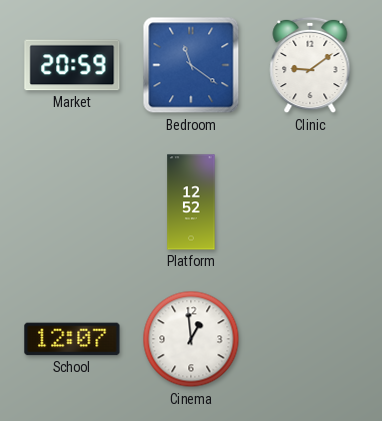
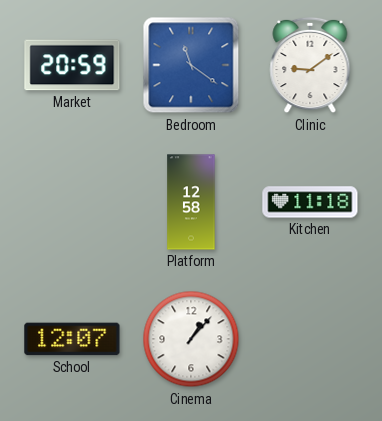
Platform: 12:52 -> 12:58
Kitchen: none -> 11:18
Cinema: 12:59 -> 1:07
